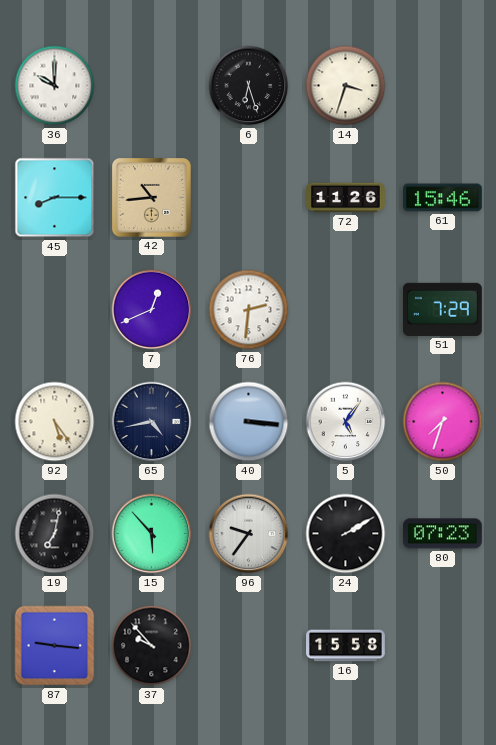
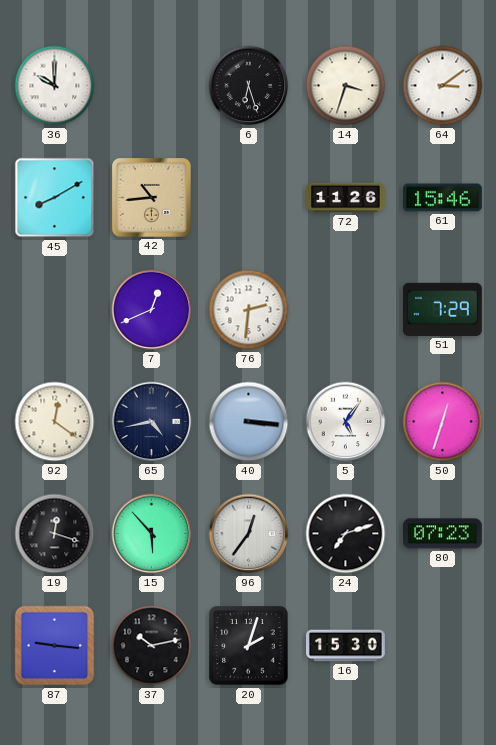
64: none -> 3:09
45: 8:15 -> 8:10
92: 5:24 -> 12:21
50: 7:33 -> 12:33
19: 7:02 -> 12:18
96: 9:36 -> 12:36
24: 2:10 -> 7:12
37: 9:53 -> 10:13
20: none -> 2:03
16: 15:58 -> 15:30
